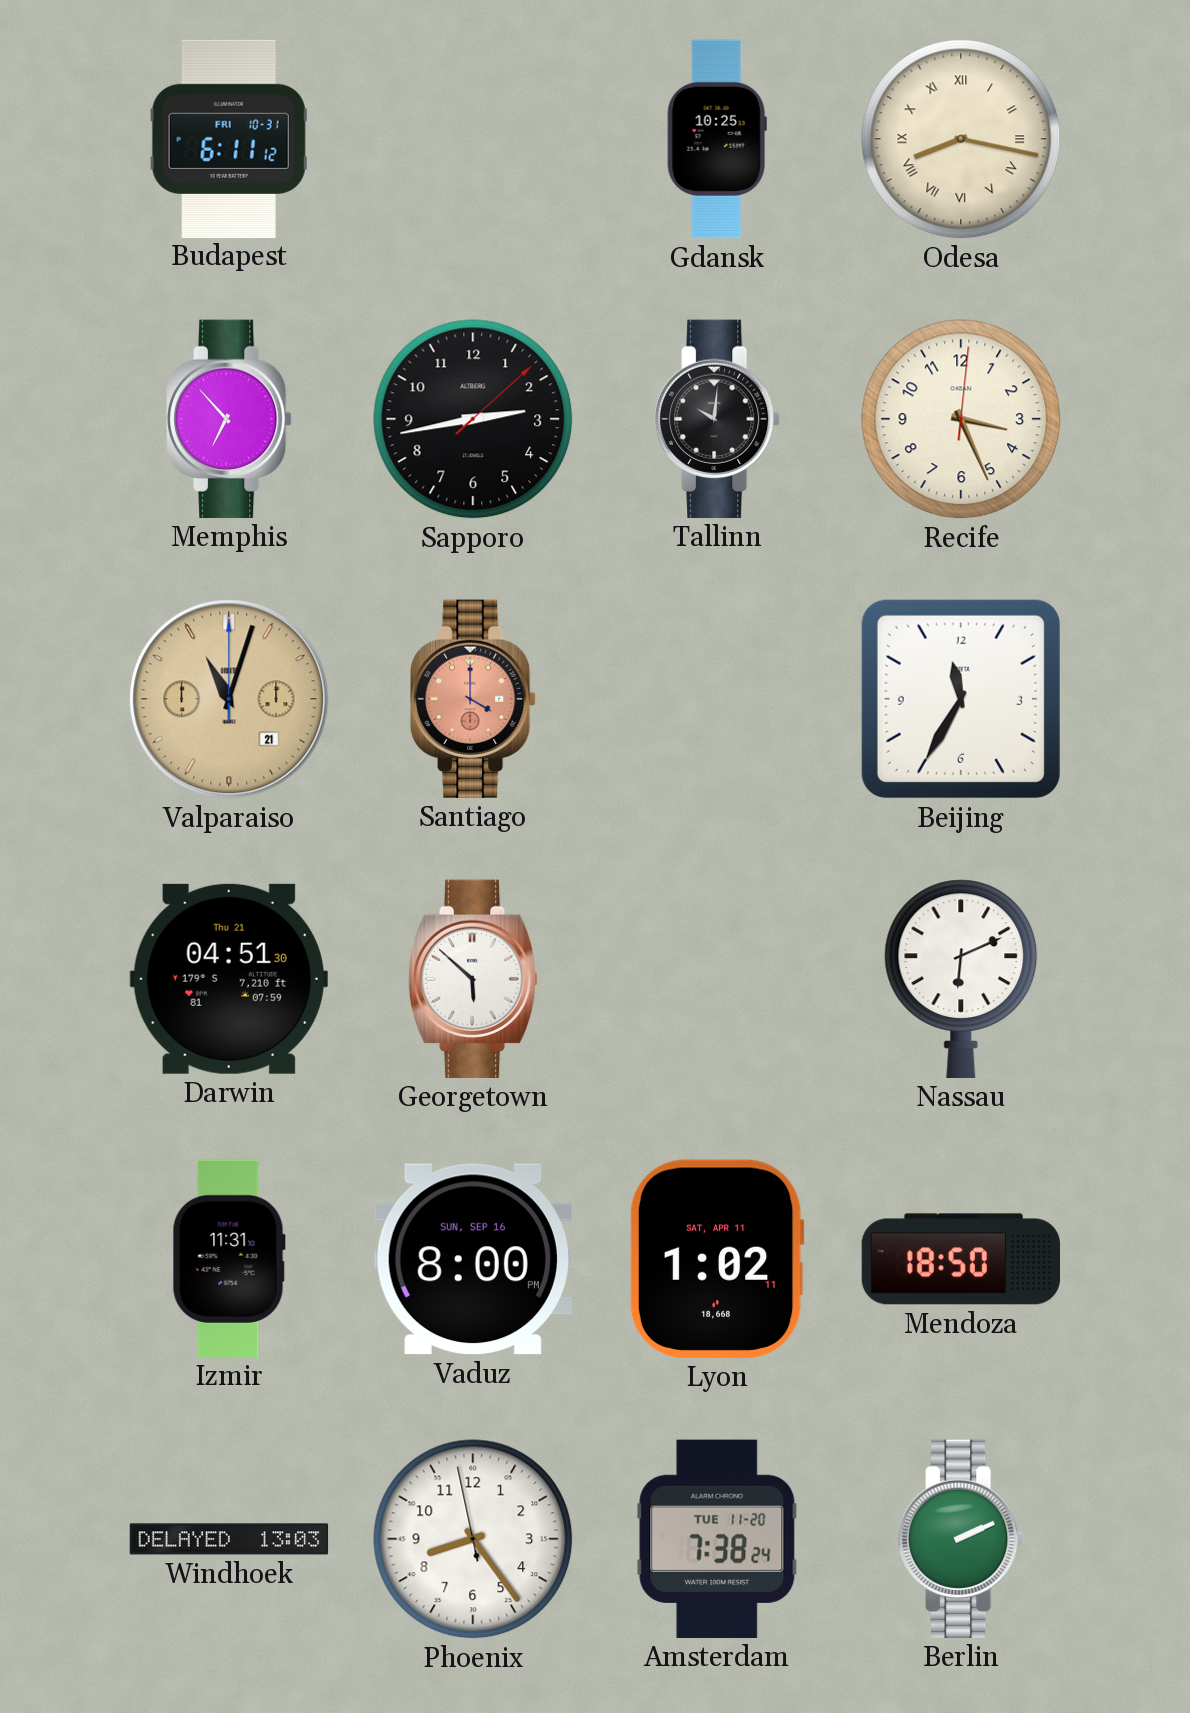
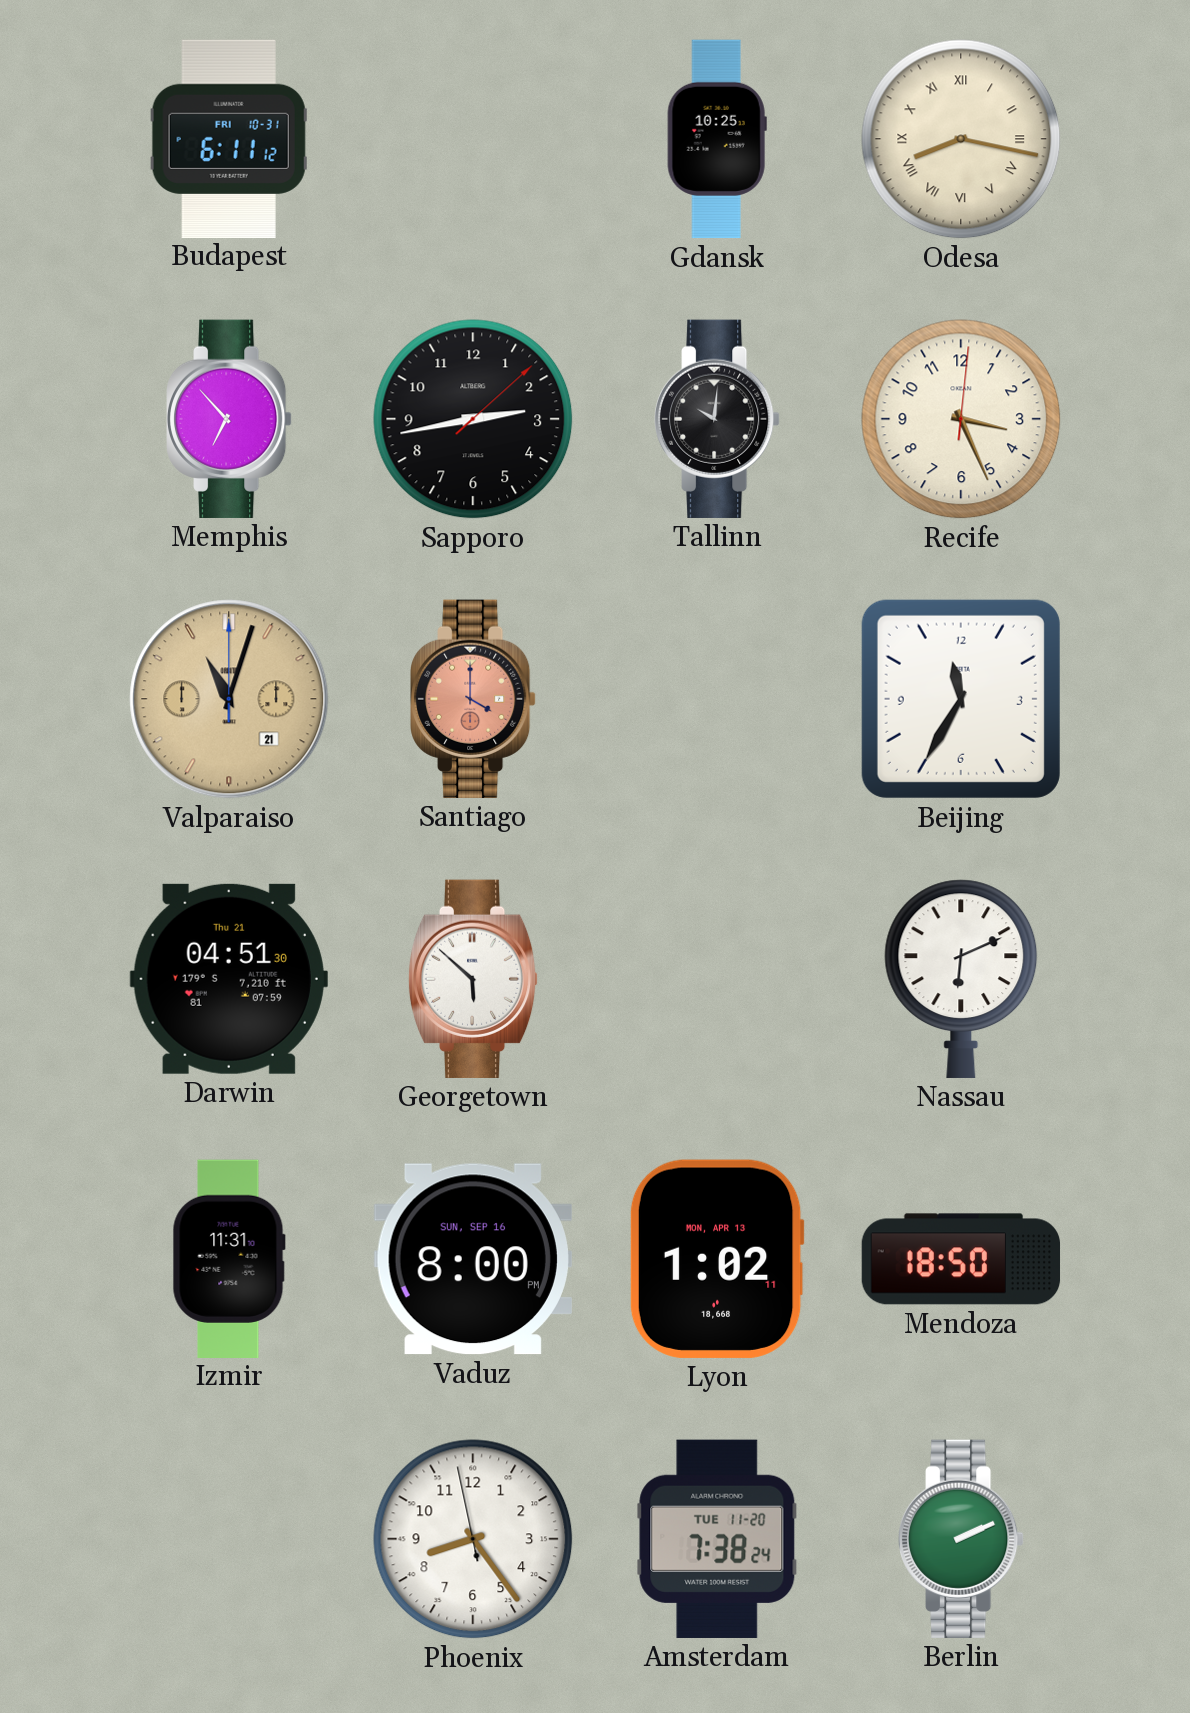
Lyon date: SAT, APR 11 -> MON, APR 13
Windhoek: 13:03 -> none
